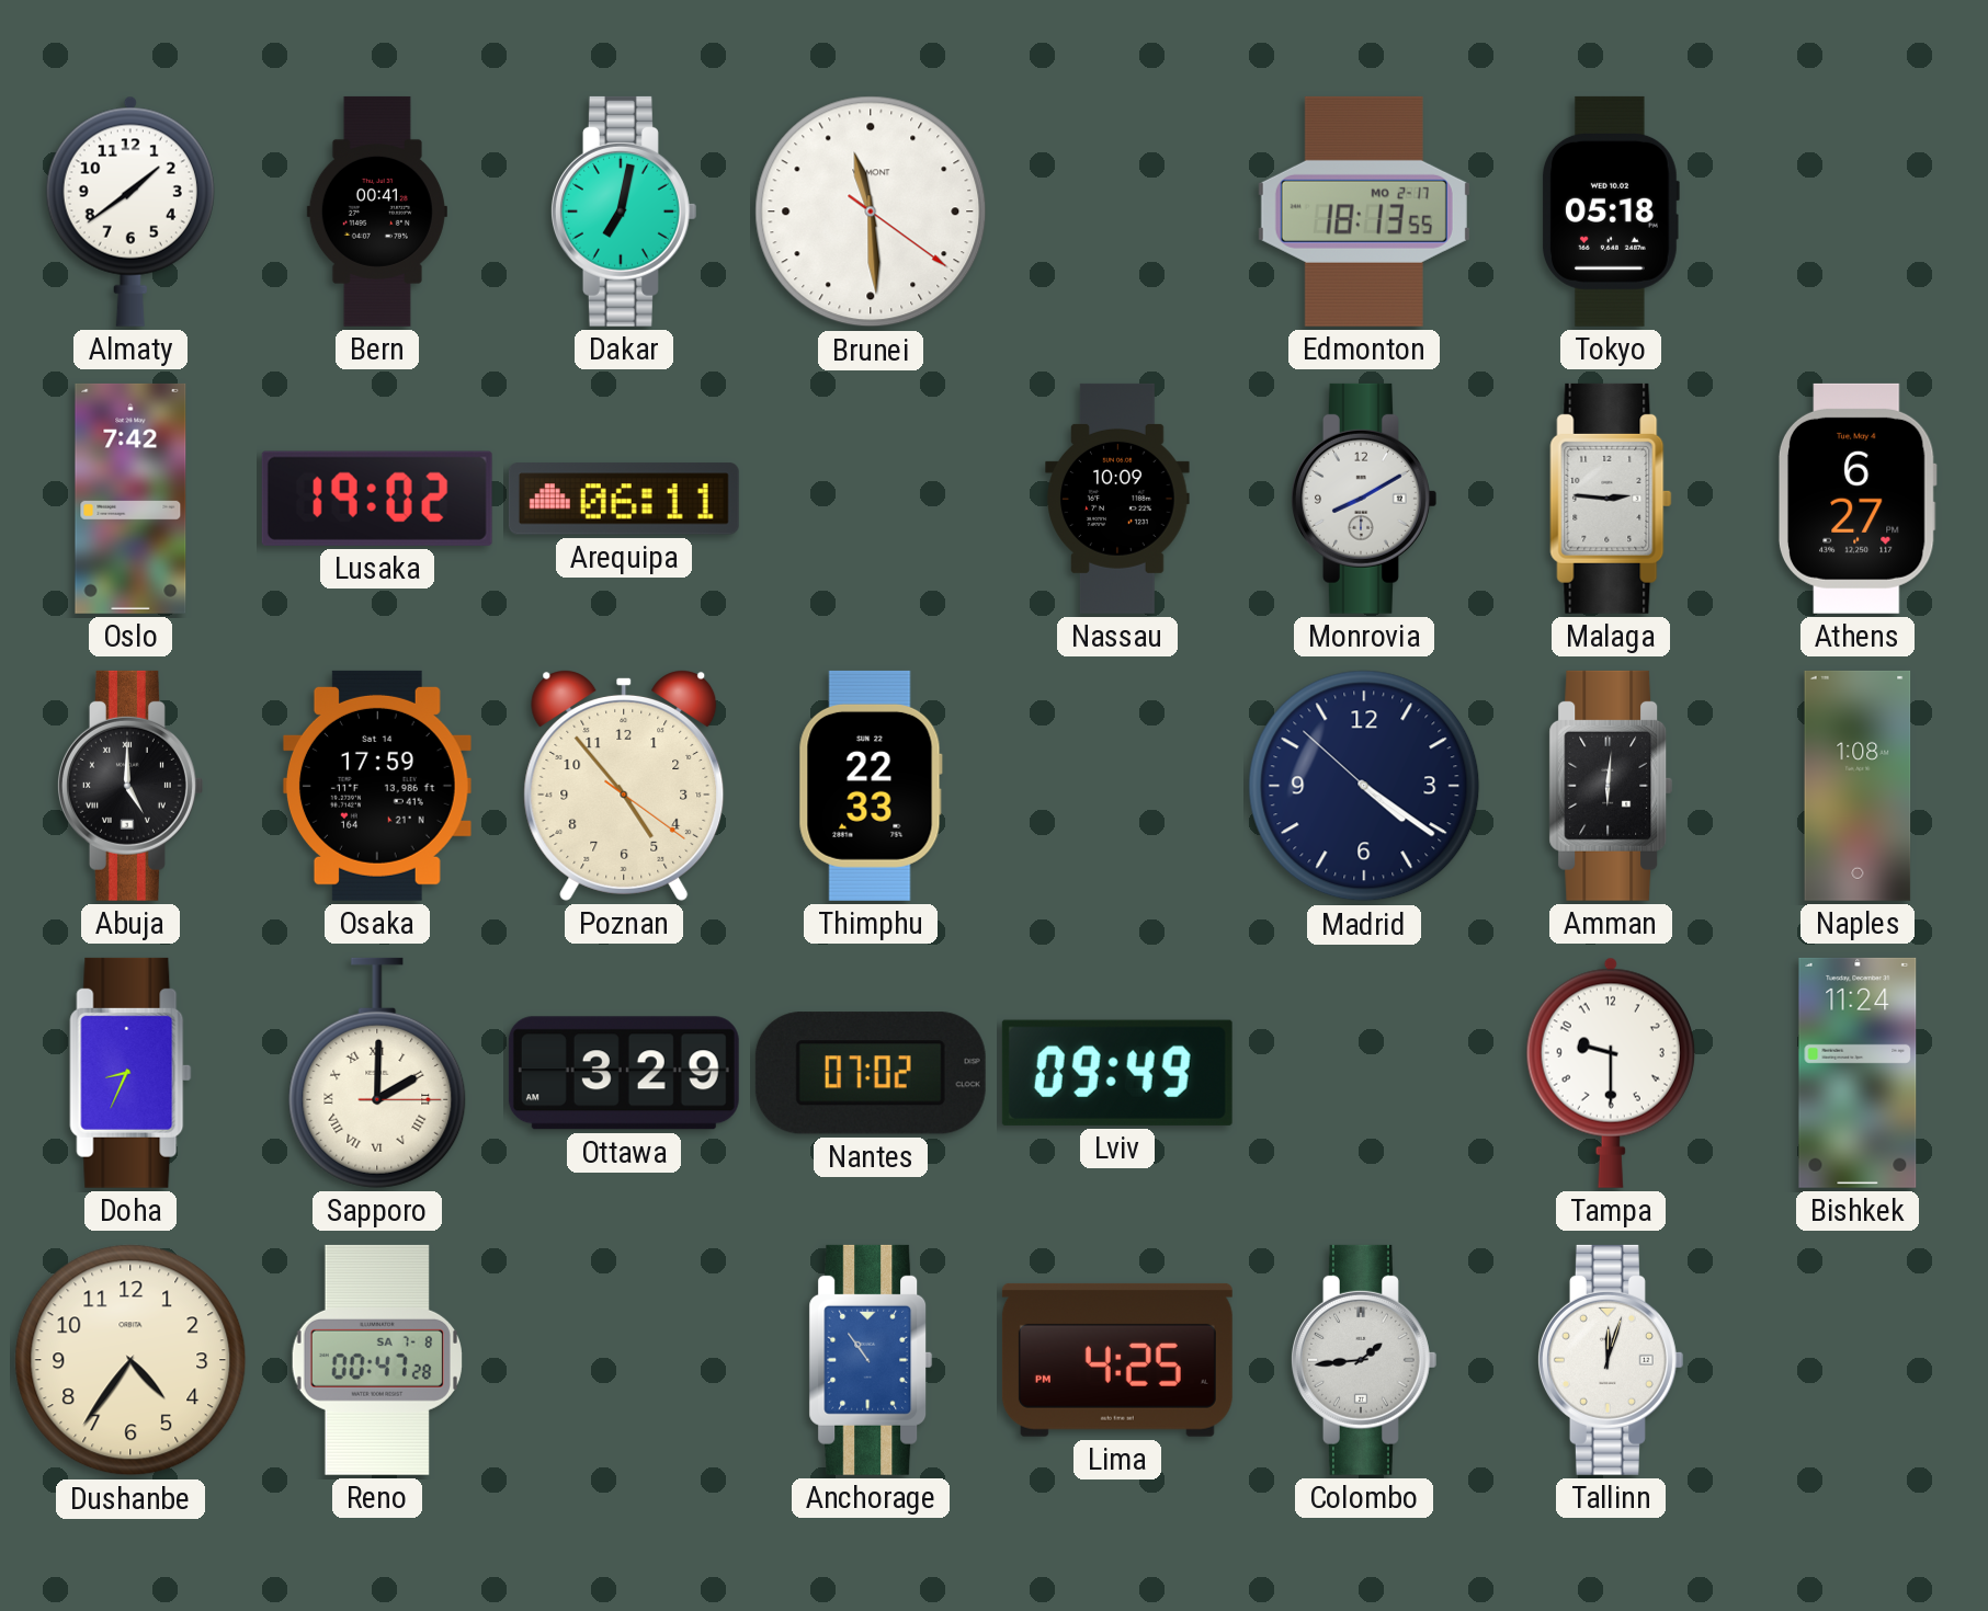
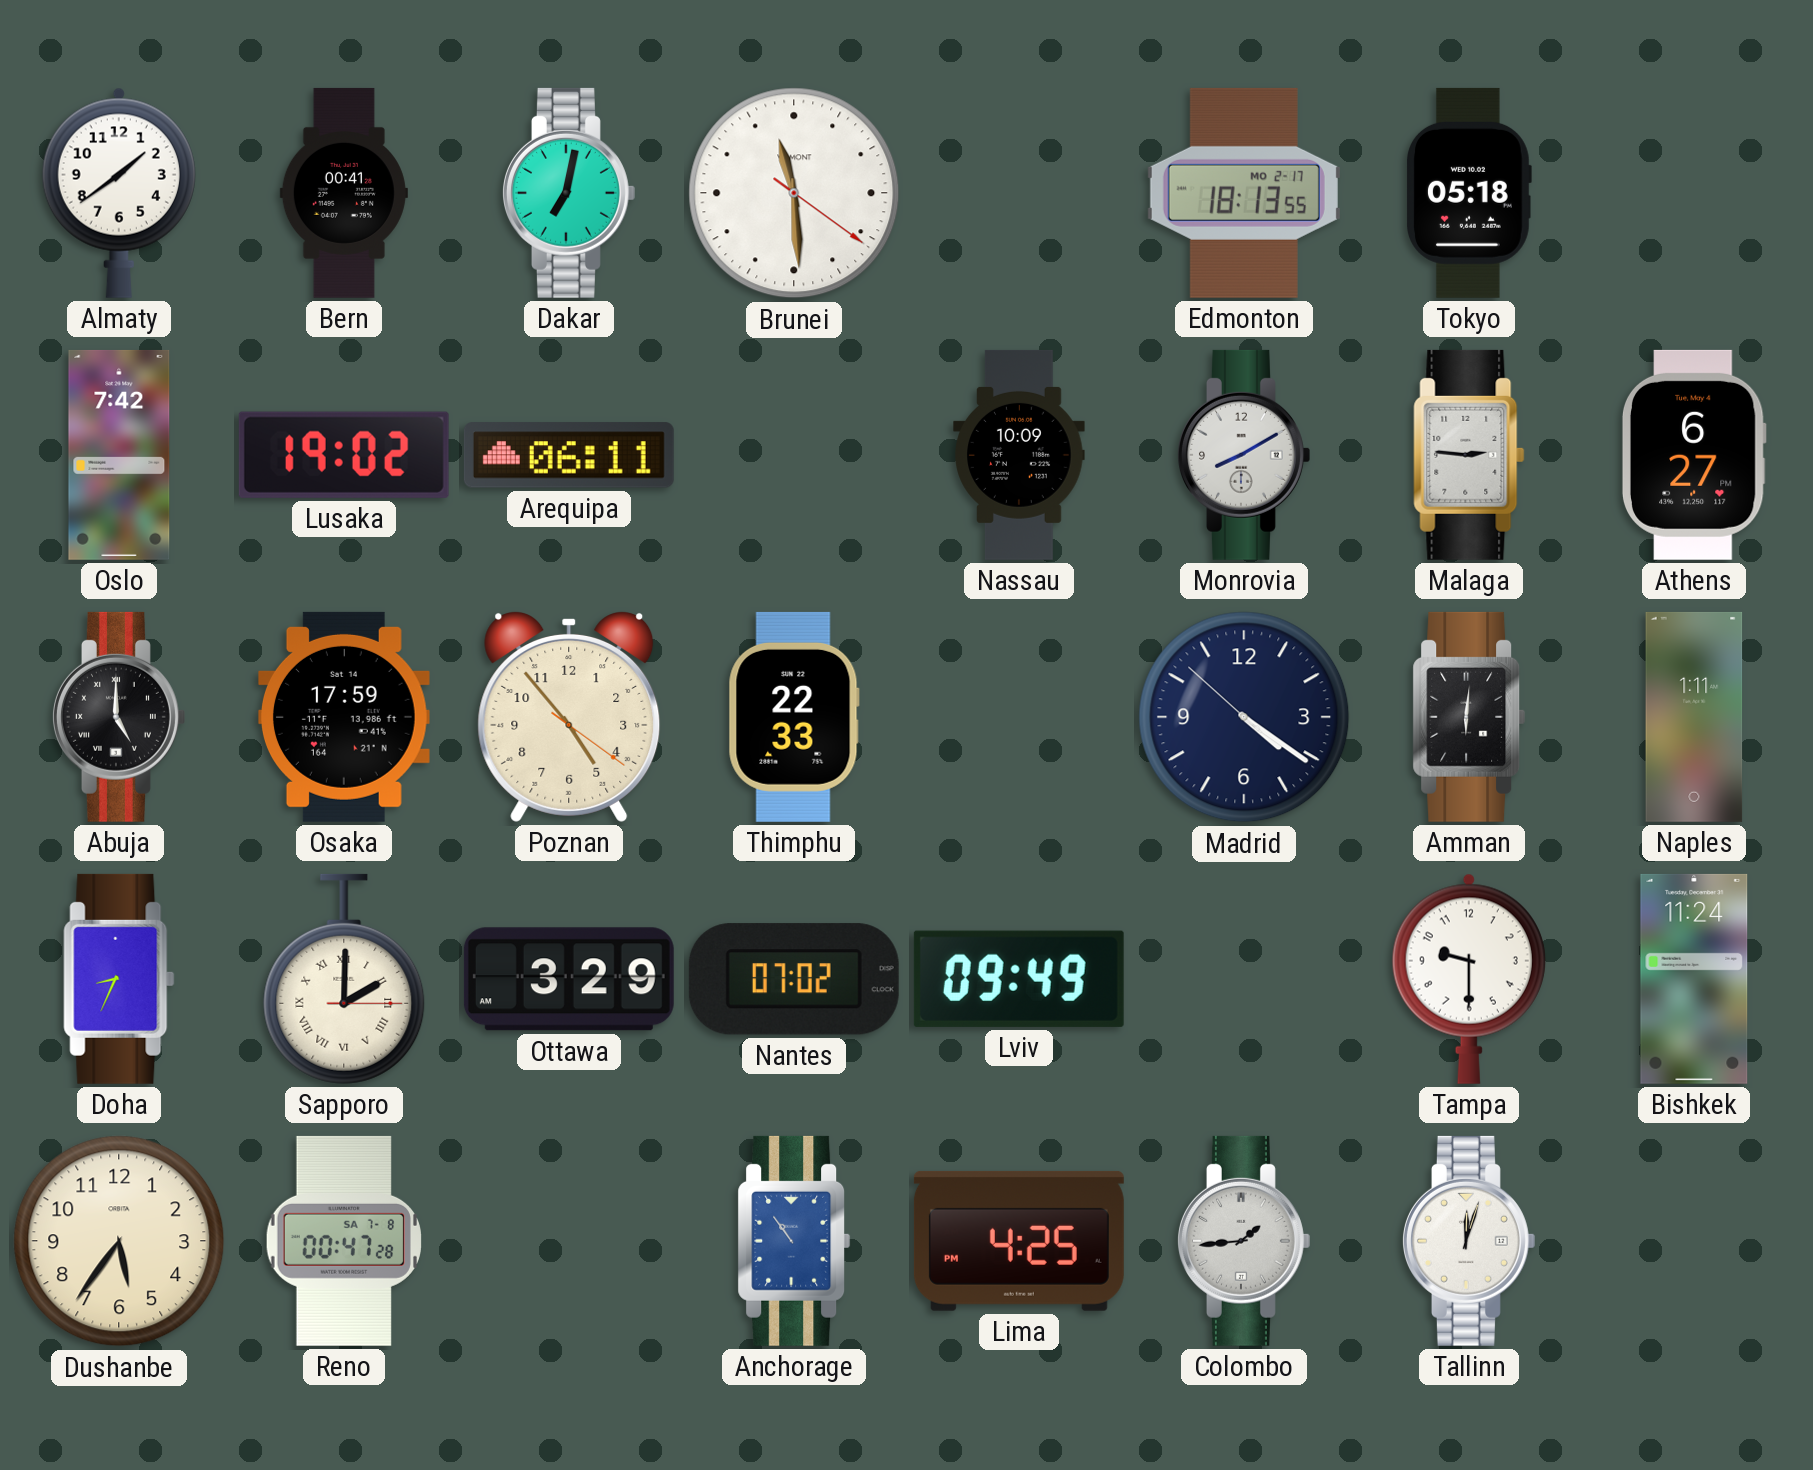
Naples: 1:08 -> 1:11
Dushanbe: 4:36 -> 5:36
